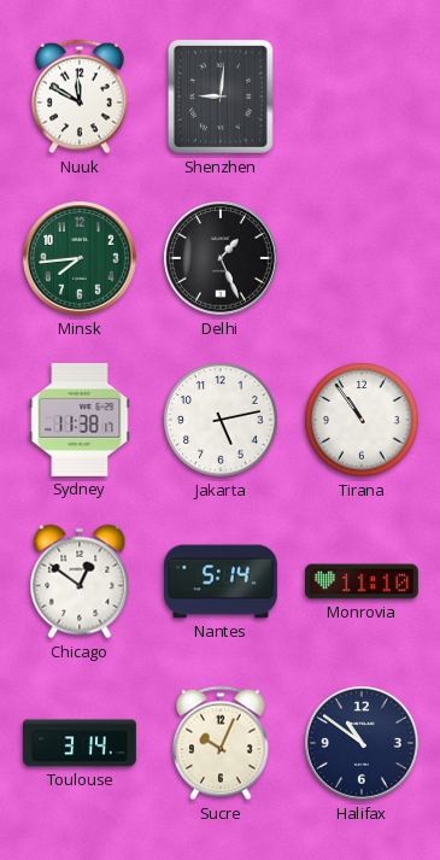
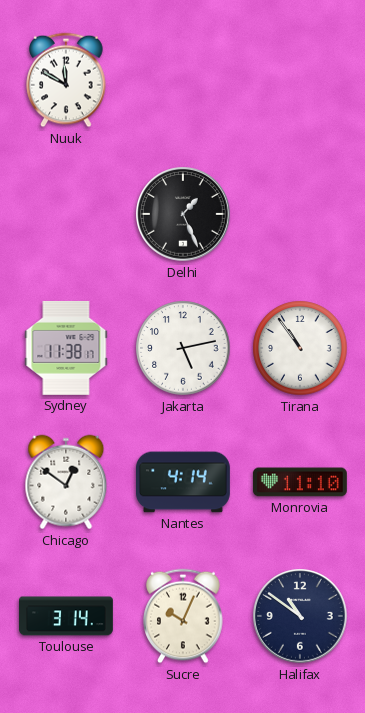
Shenzhen: 9:01 -> none
Minsk: 7:44 -> none
Nantes: 5:14 -> 4:14
